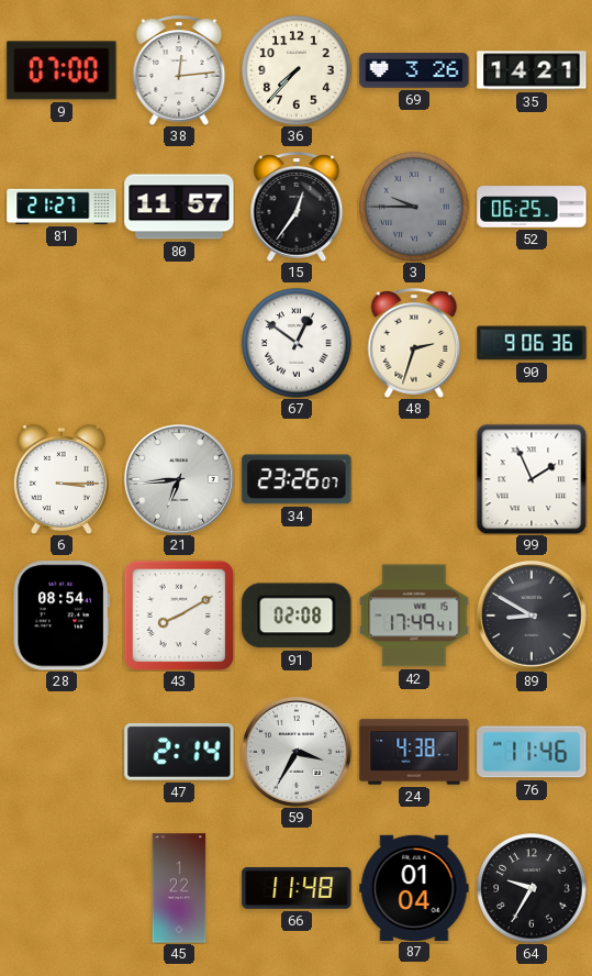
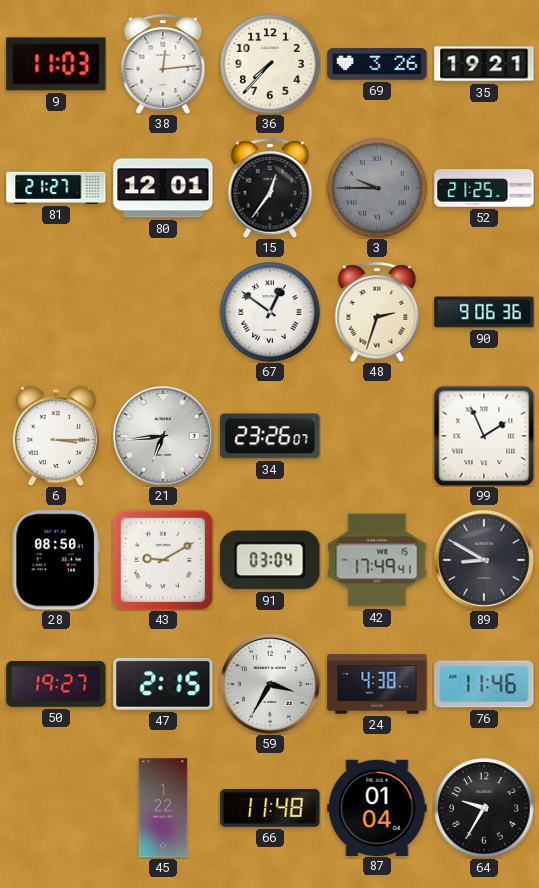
9: 07:00 -> 11:03
35: 14:21 -> 19:21
80: 11:57 -> 12:01
52: 06:25 -> 21:25
28: 08:54 -> 08:50
43: 8:10 -> 9:10
91: 02:08 -> 03:04
50: none -> 19:27
47: 2:14 -> 2:15
